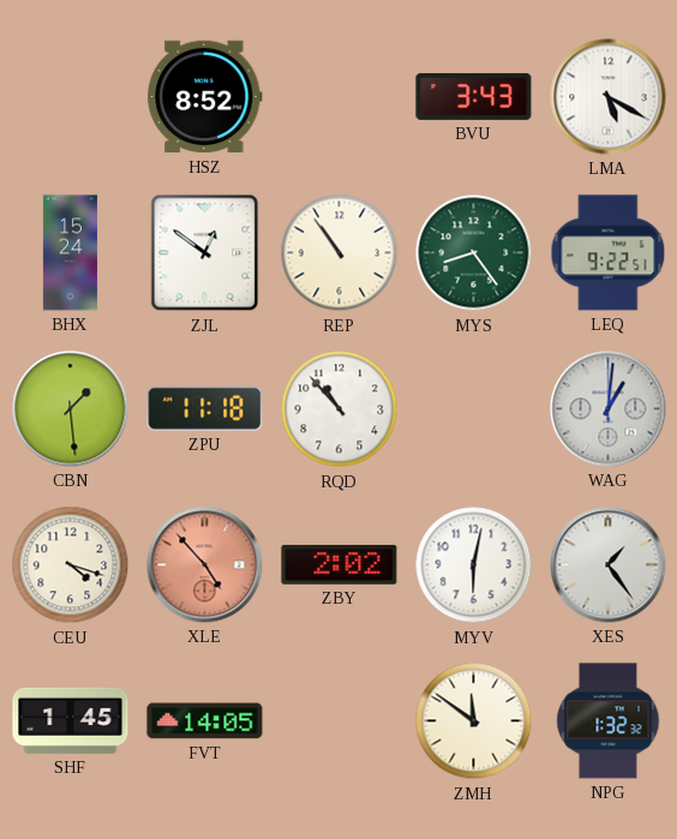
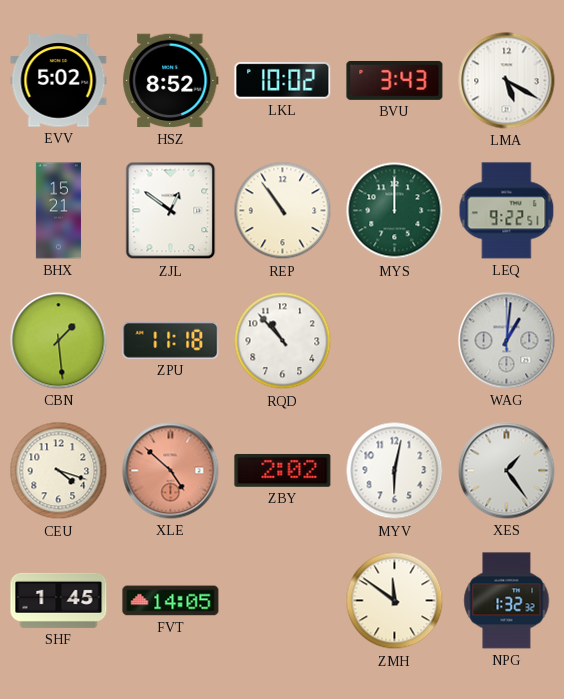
EVV: none -> 5:02
LKL: none -> 10:02
BHX: 15:24 -> 15:21
MYS: 8:24 -> 12:00
XLE: 4:53 -> 4:52
